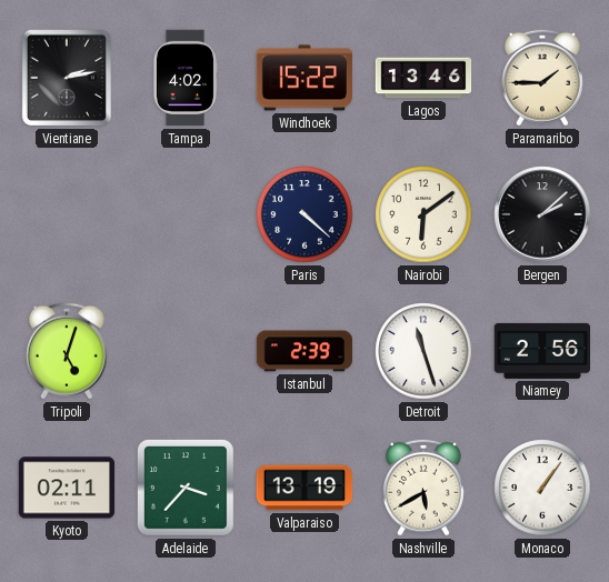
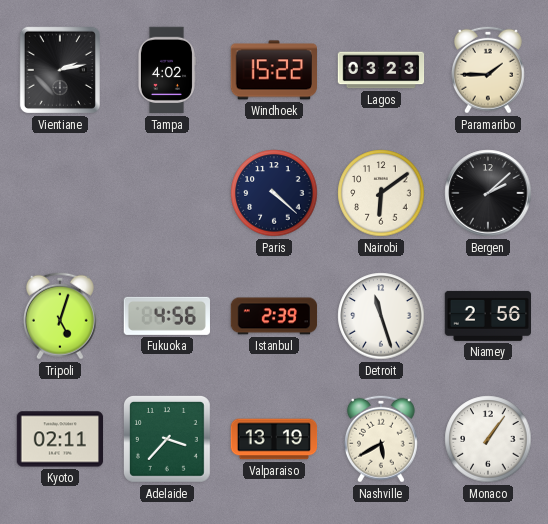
Lagos: 13:46 -> 03:23
Fukuoka: none -> 4:56
